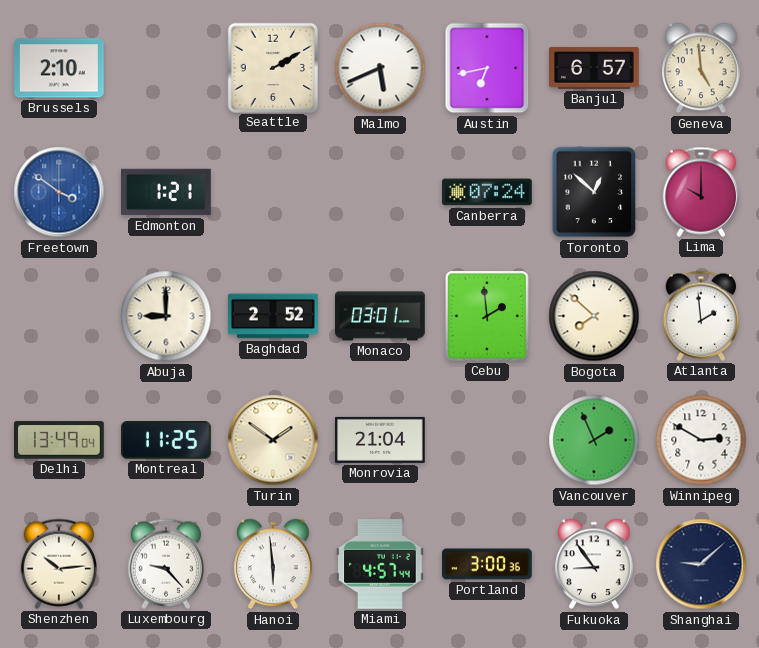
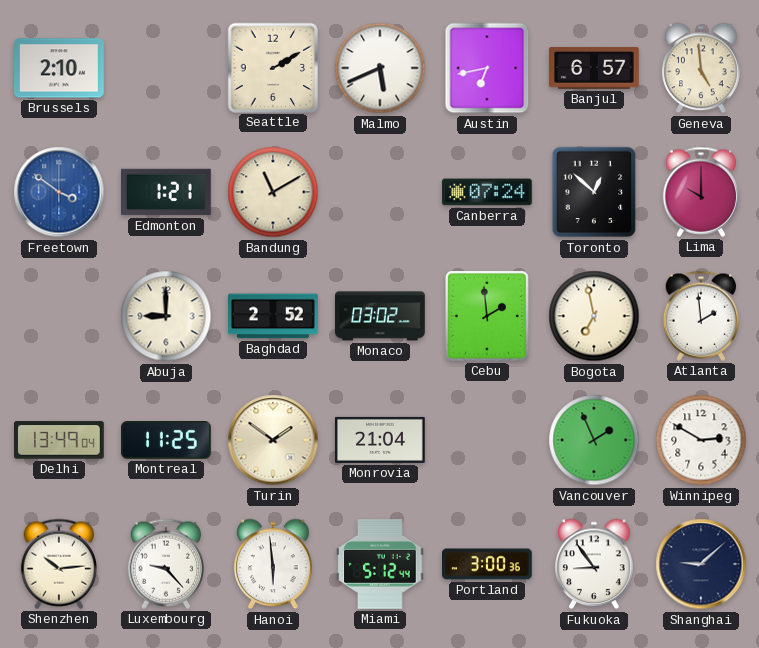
Bandung: none -> 11:10
Monaco: 03:01 -> 03:02
Bogota: 7:52 -> 6:58
Miami: 4:57 -> 5:12
